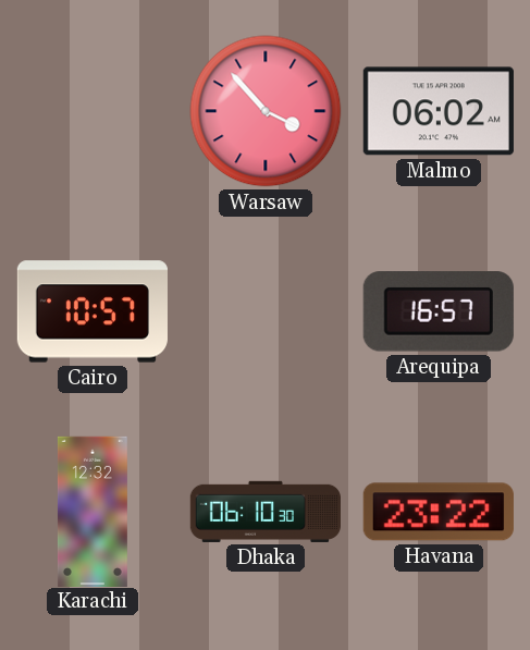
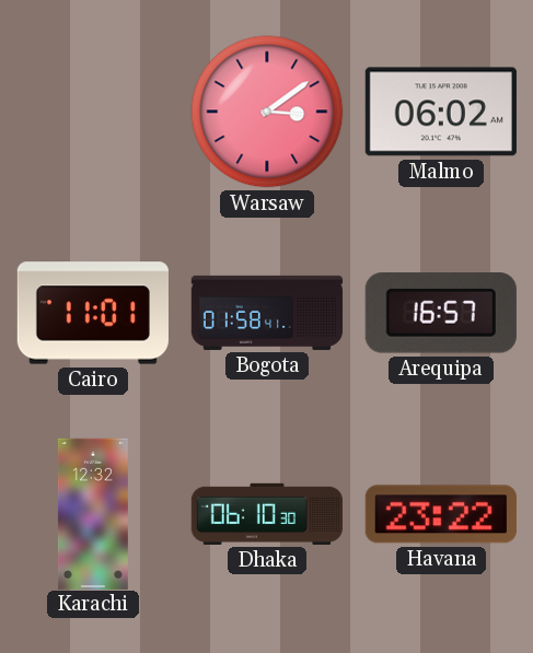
Warsaw: 3:53 -> 3:09
Cairo: 10:57 -> 11:01
Bogota: none -> 01:58
